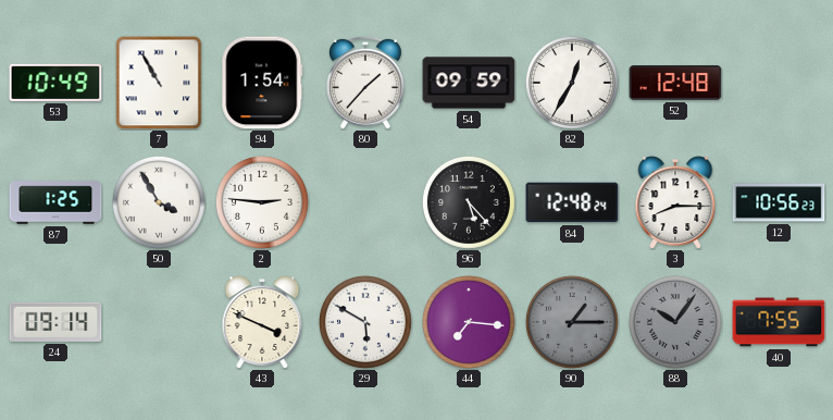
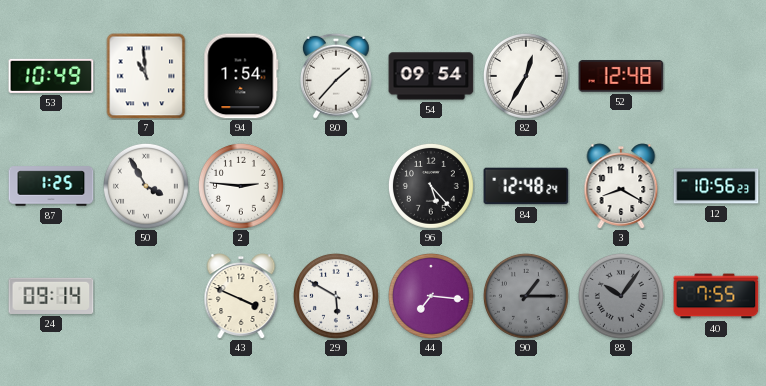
7: 10:55 -> 10:59
54: 09:59 -> 09:54
3: 8:15 -> 8:20
